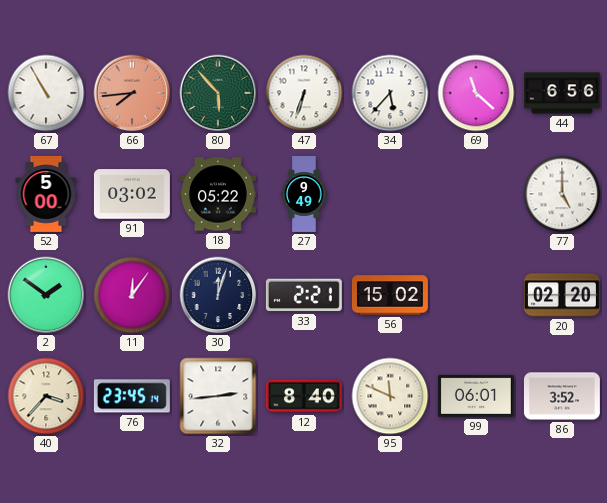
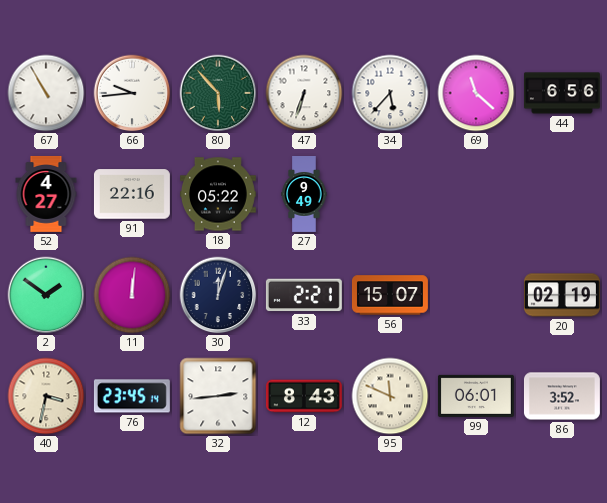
66: 7:44 -> 9:44
66 dial: salmon -> white
52: 5:00 -> 4:27
91: 03:02 -> 22:16
77: 5:00 -> none
11: 12:06 -> 12:01
56: 15:02 -> 15:07
20: 02:20 -> 02:19
40: 3:37 -> 3:32
12: 8:40 -> 8:43
